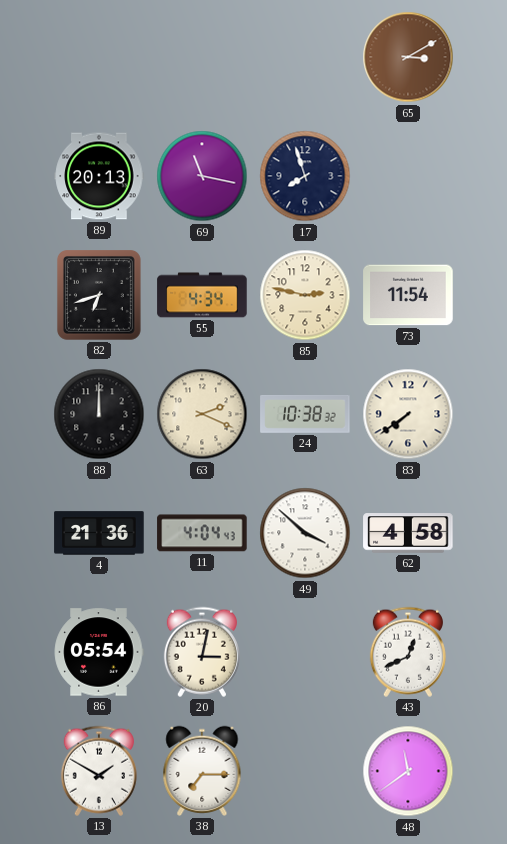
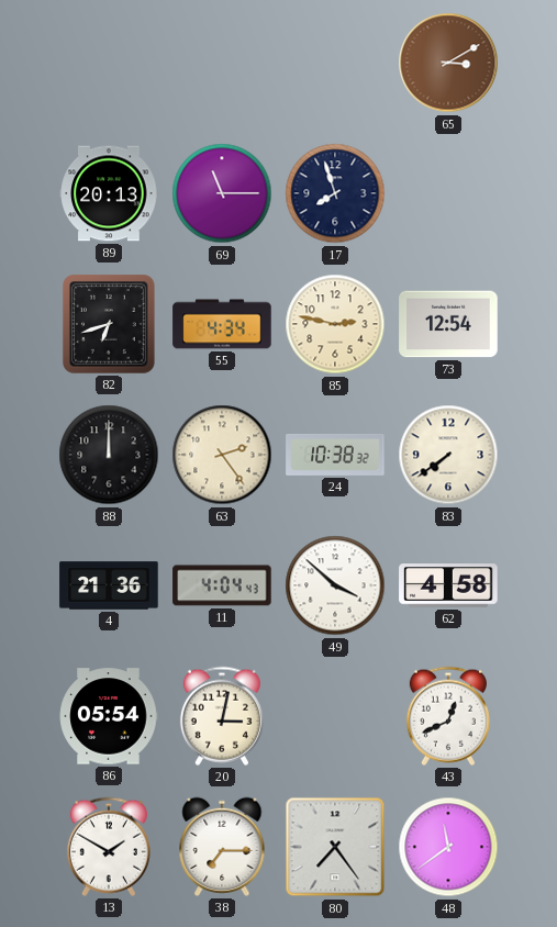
69: 11:17 -> 11:15
73: 11:54 -> 12:54
63: 2:19 -> 2:24
80: none -> 7:24
